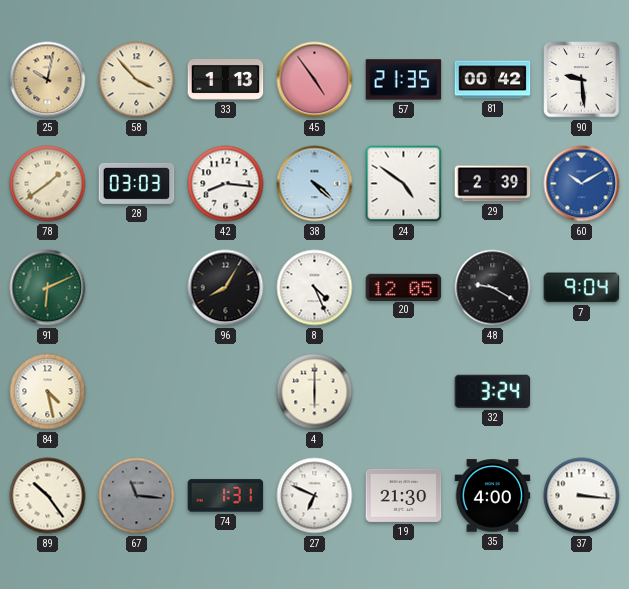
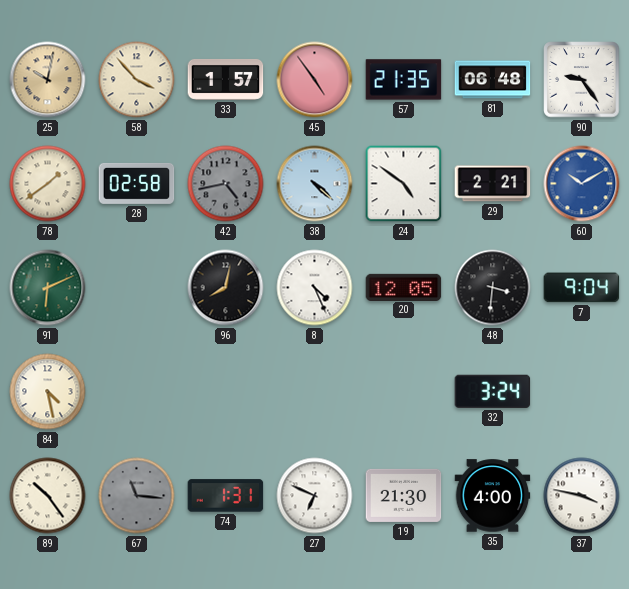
33: 1:13 -> 1:57
81: 00:42 -> 06:48
90: 9:29 -> 9:24
28: 03:03 -> 02:58
42: 8:16 -> 4:43
42 dial: white -> grey
29: 2:39 -> 2:21
96: 8:05 -> 8:02
48: 9:20 -> 3:31
4: 6:00 -> none
37: 3:16 -> 3:47
